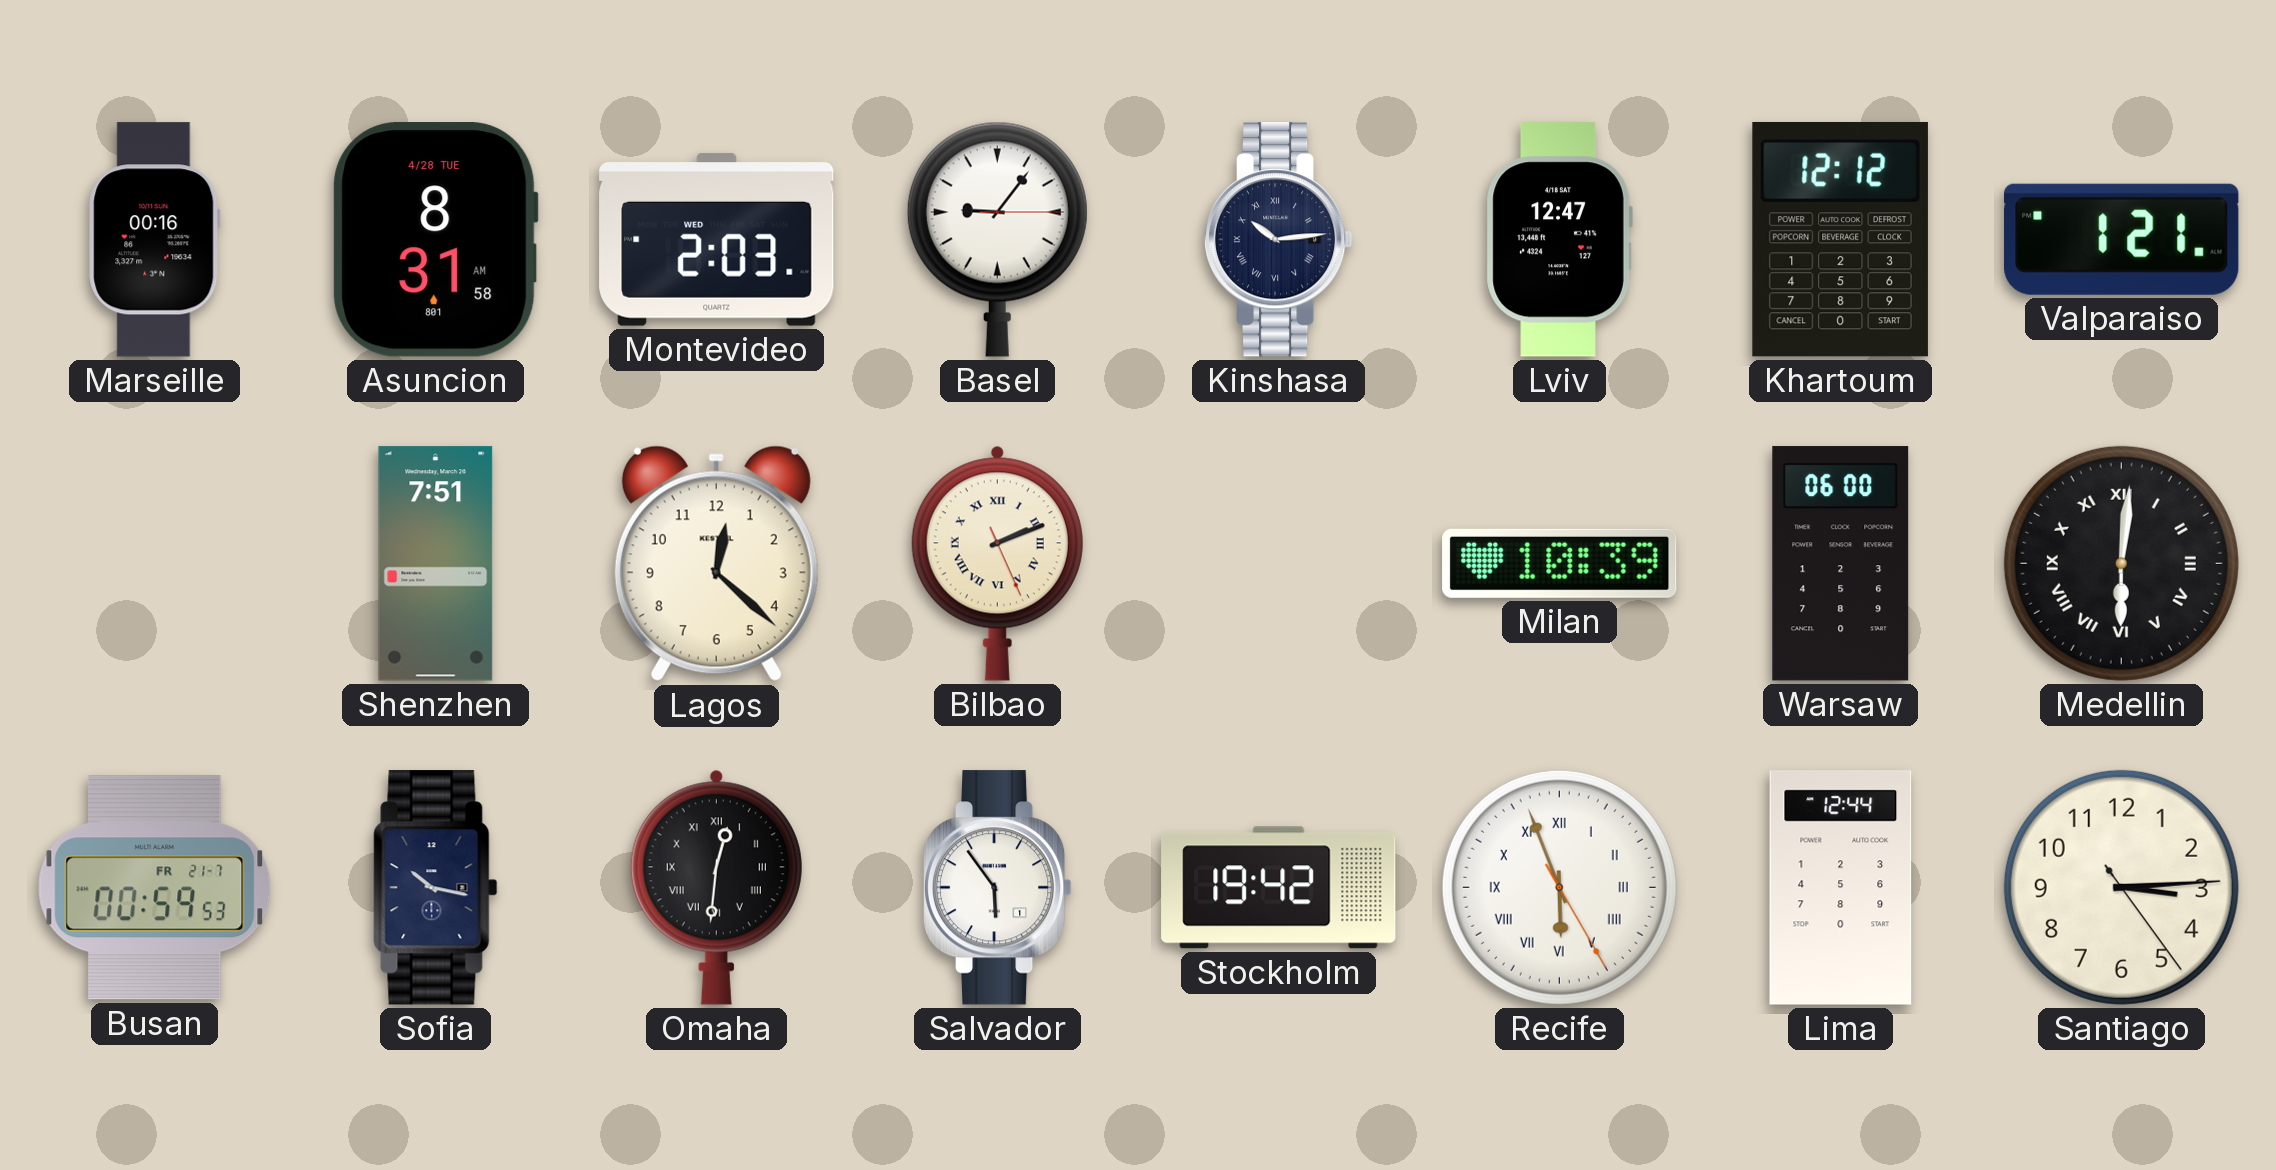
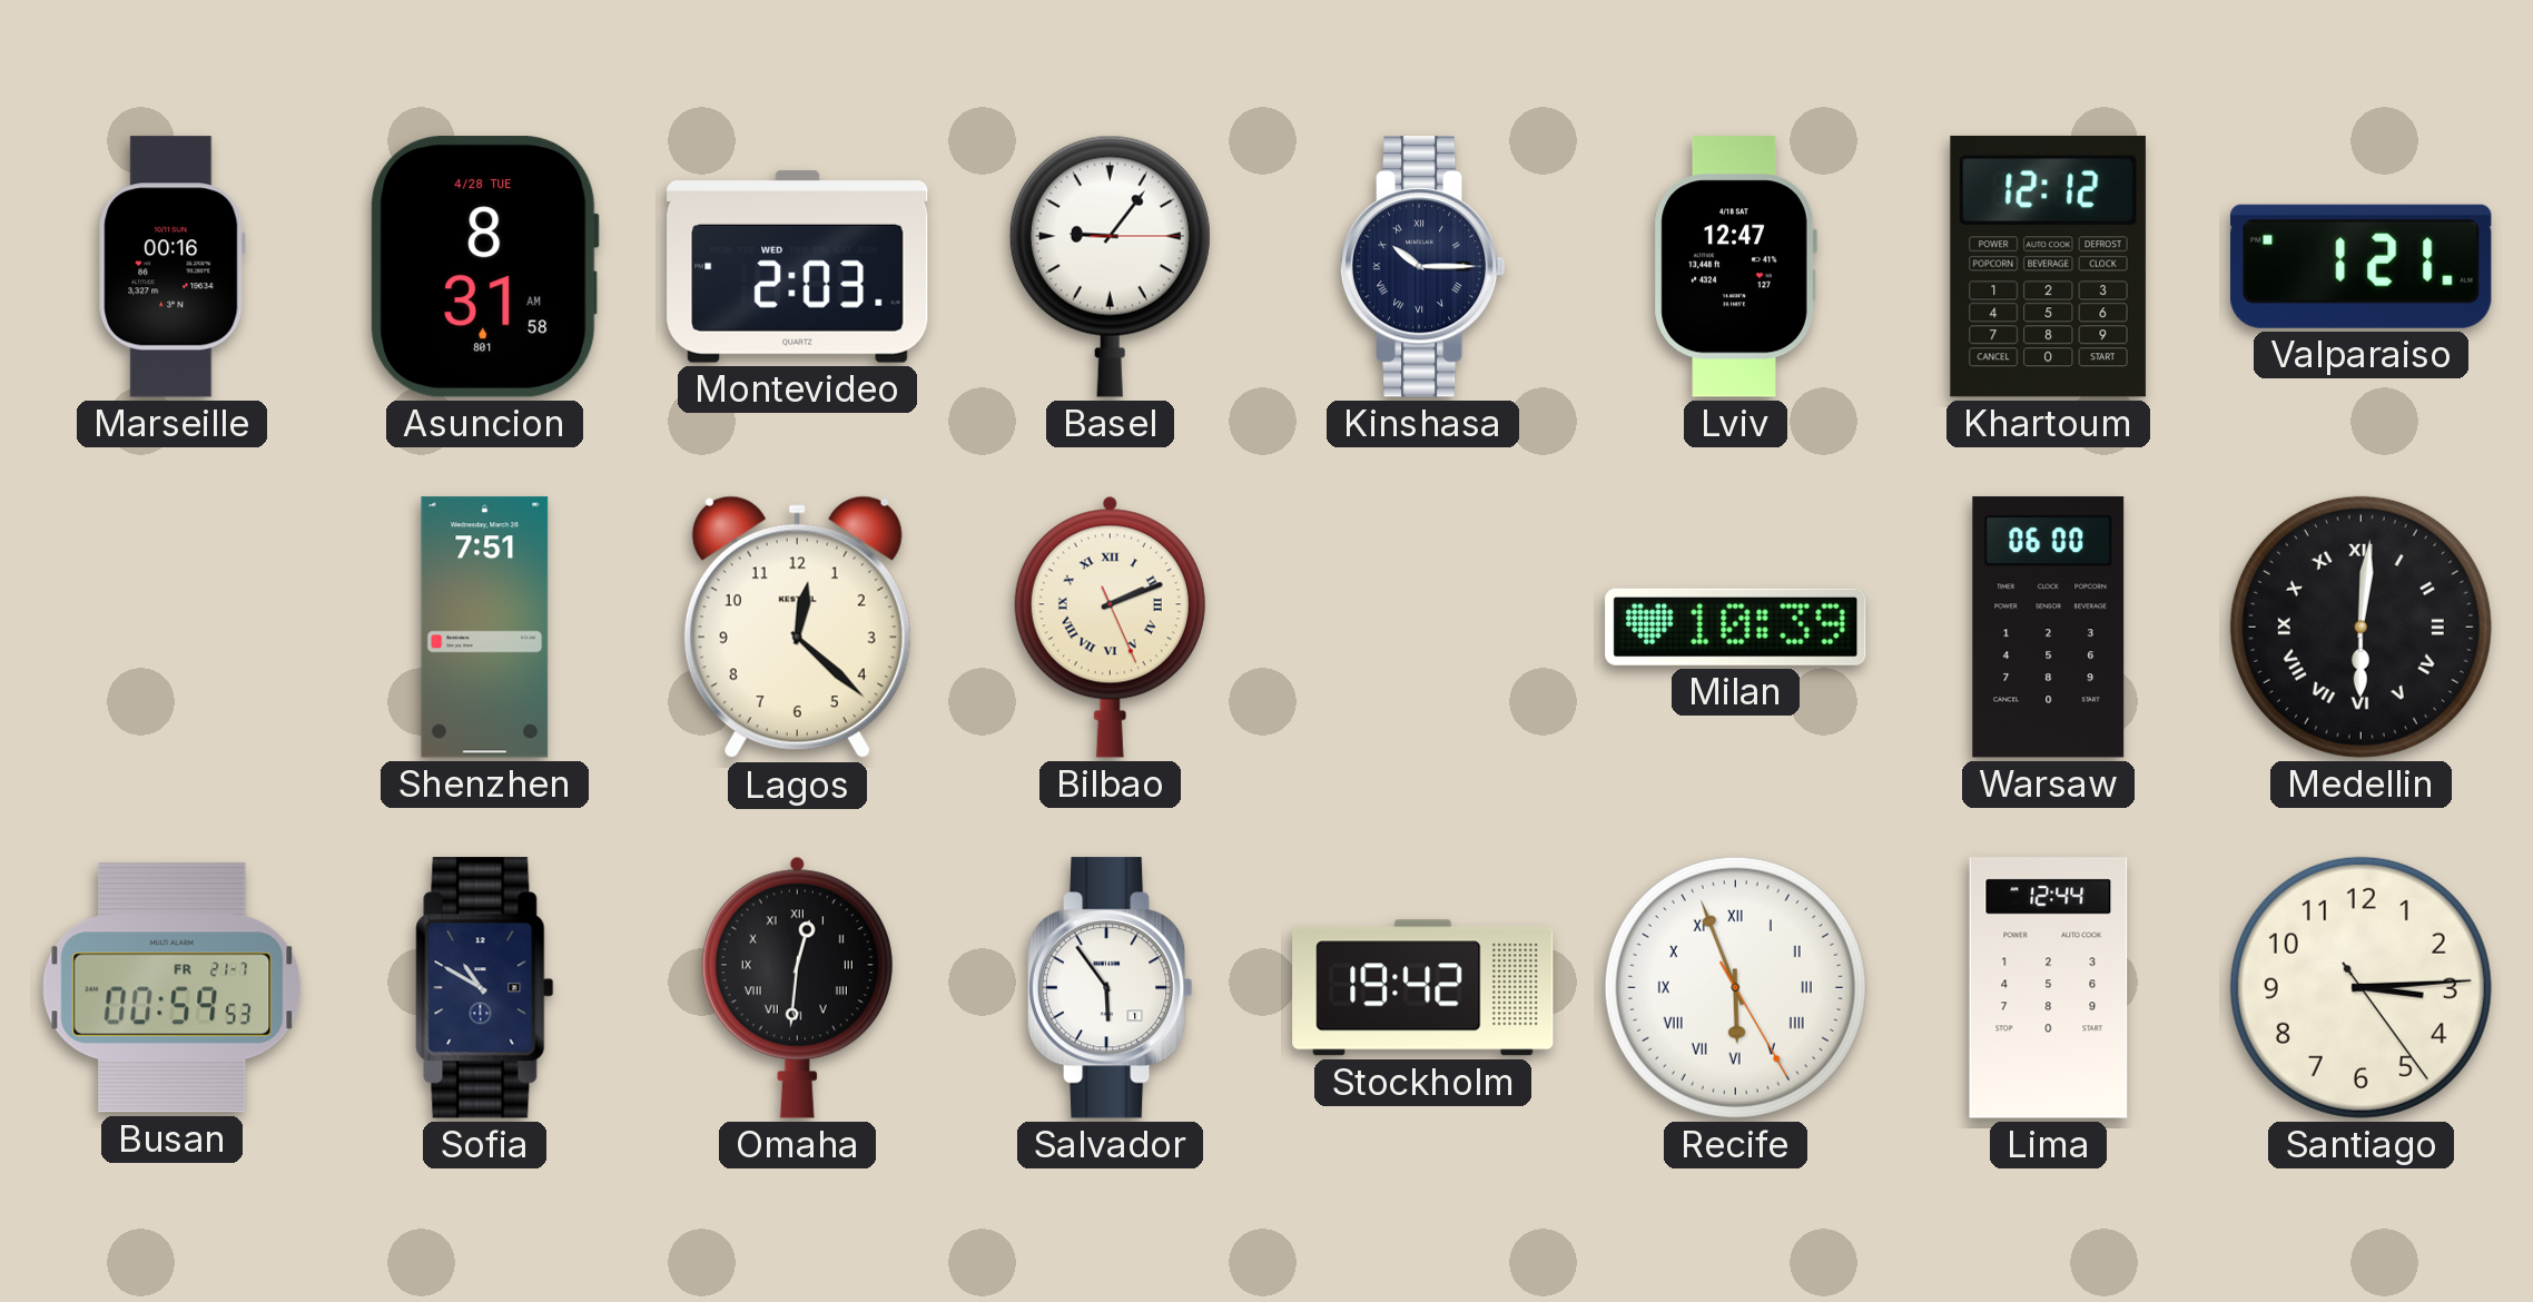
Kinshasa: 10:14 -> 10:15
Sofia: 10:17 -> 10:50
